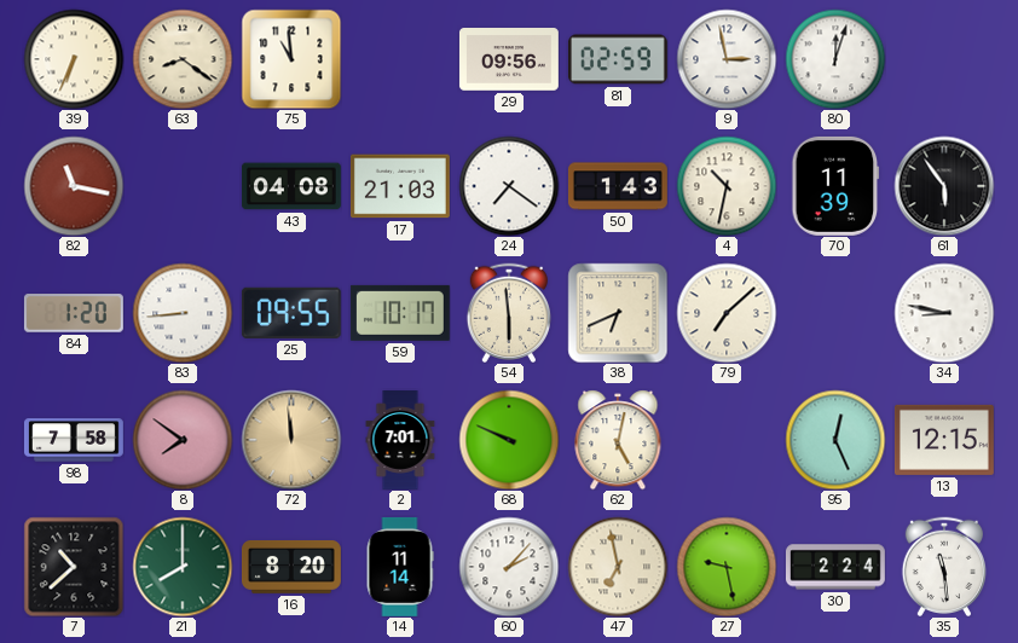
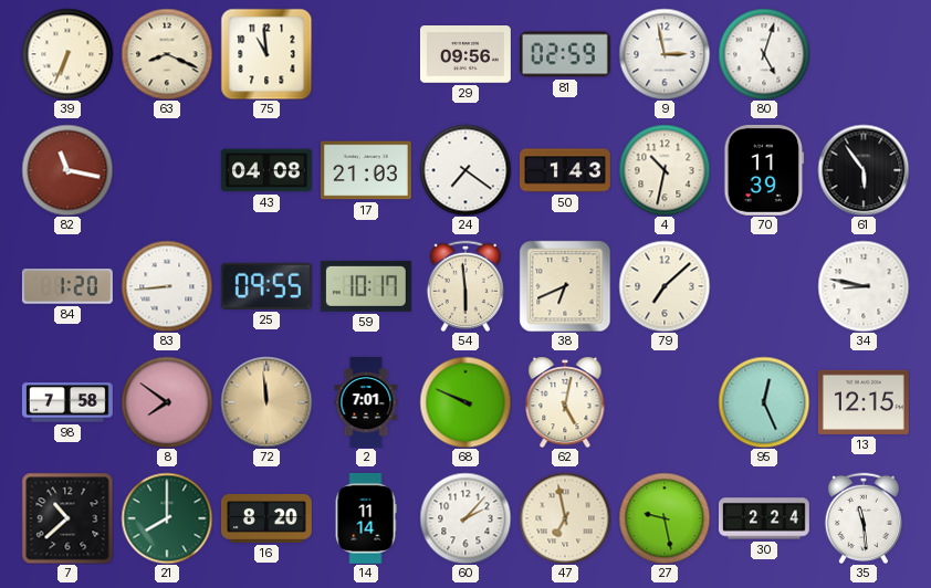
63: 8:21 -> 8:19
80: 12:03 -> 5:03
